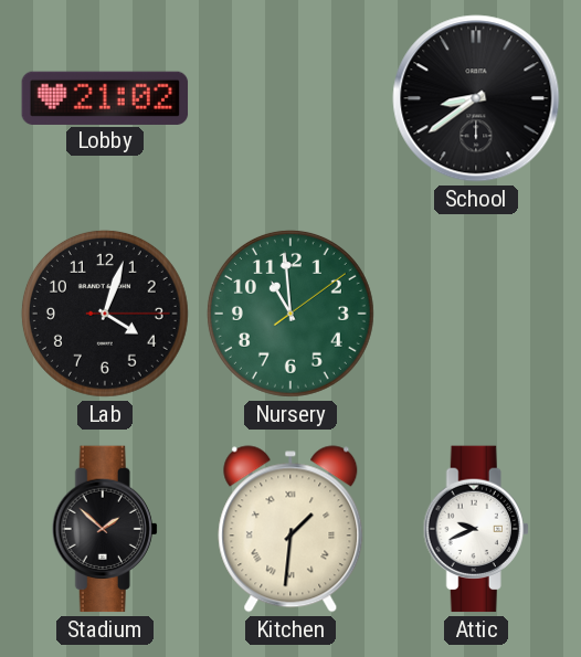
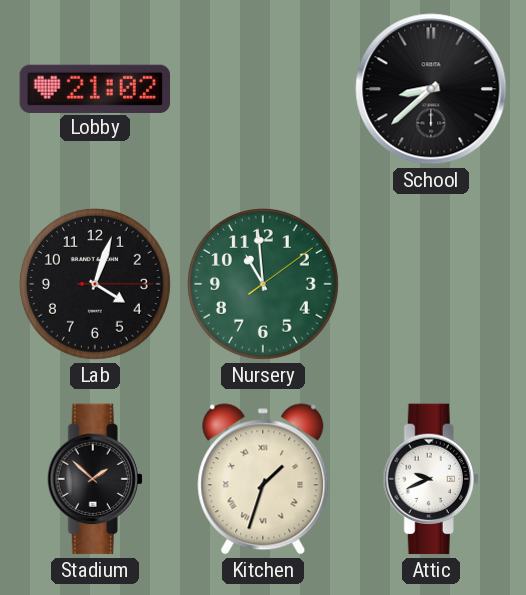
School: 8:39 -> 8:38
Kitchen: 1:31 -> 1:33
